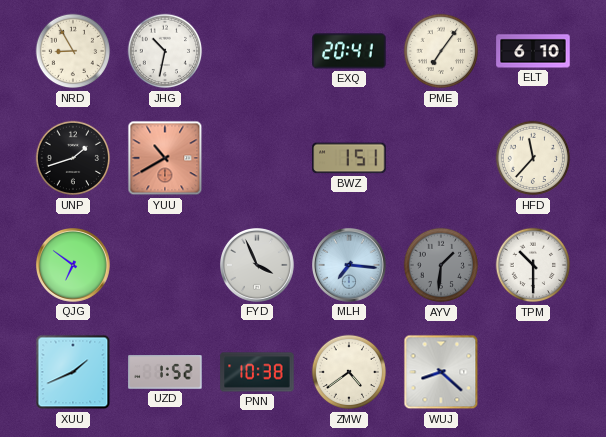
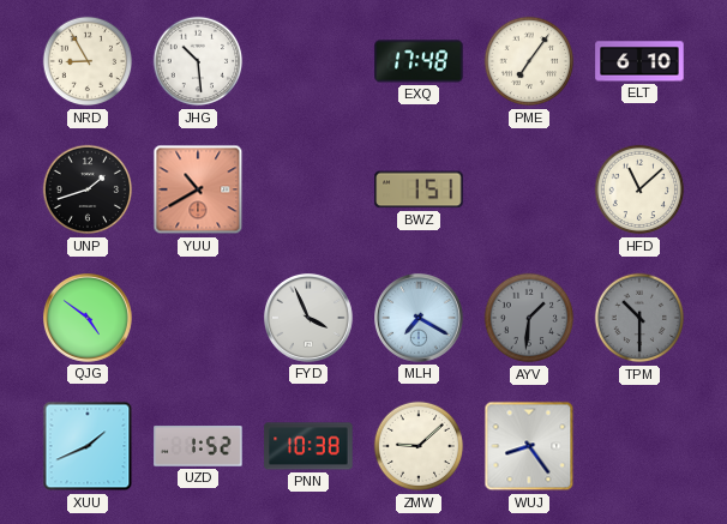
JHG: 10:32 -> 10:29
EXQ: 20:41 -> 17:48
HFD: 11:37 -> 11:08
QJG: 6:51 -> 4:51
MLH: 7:16 -> 7:20
TPM dial: white -> grey
ZMW: 4:39 -> 9:08
WUJ: 8:22 -> 8:24
